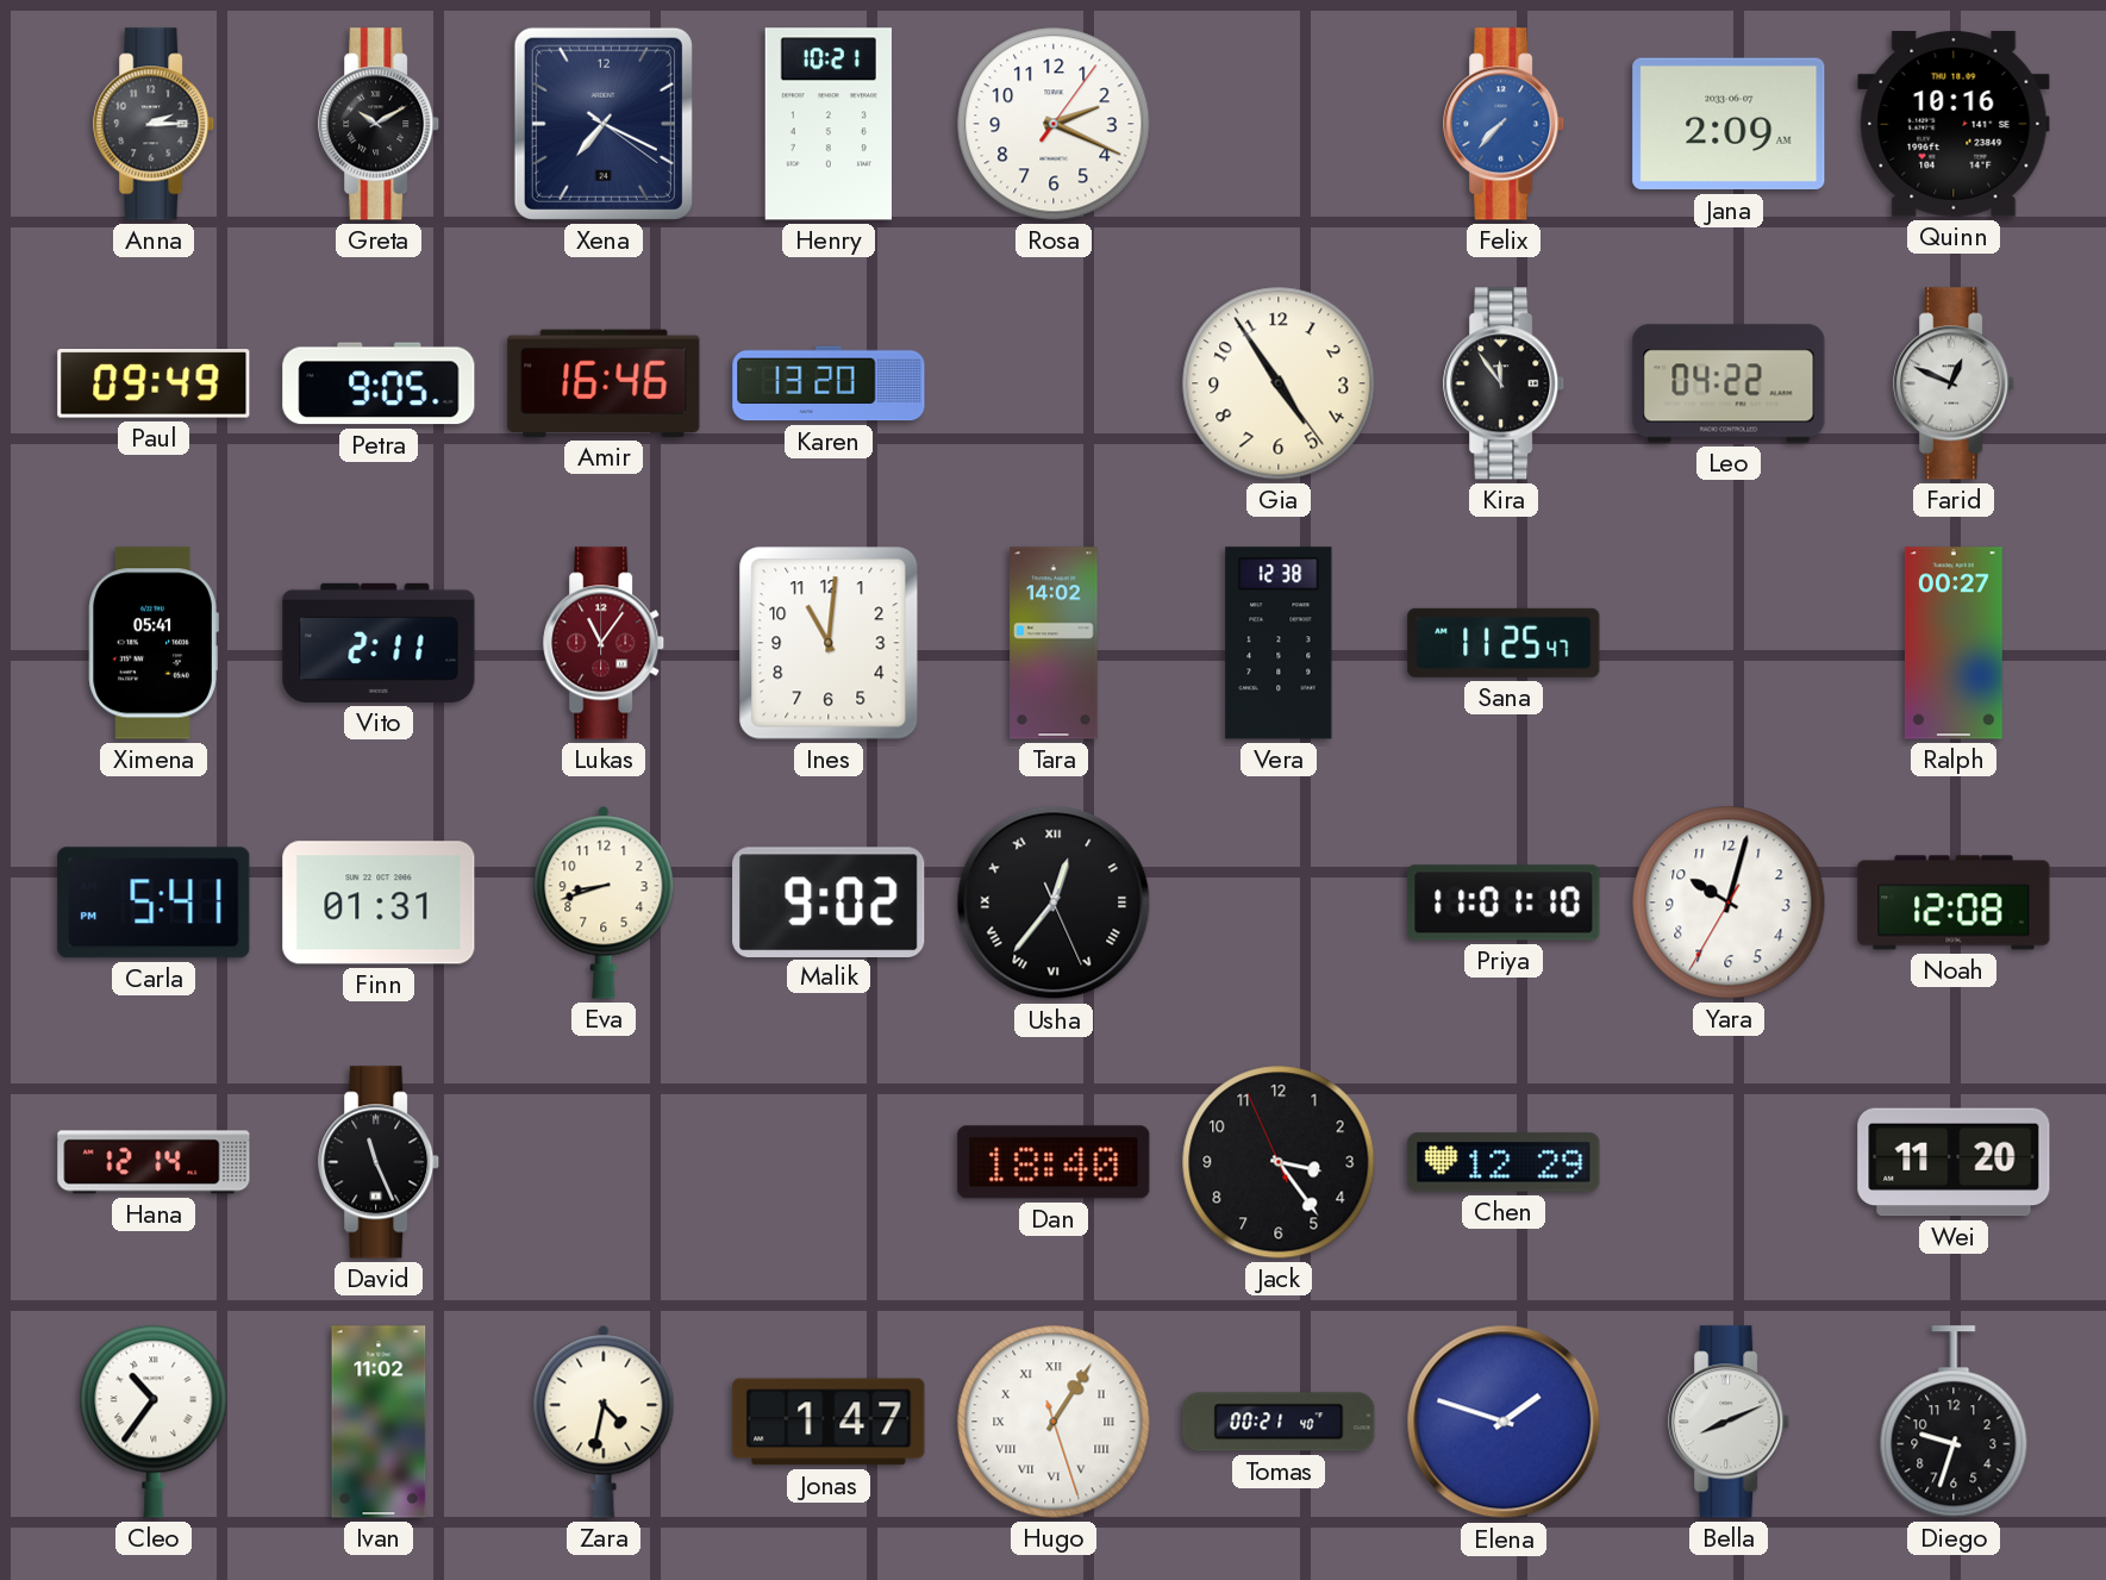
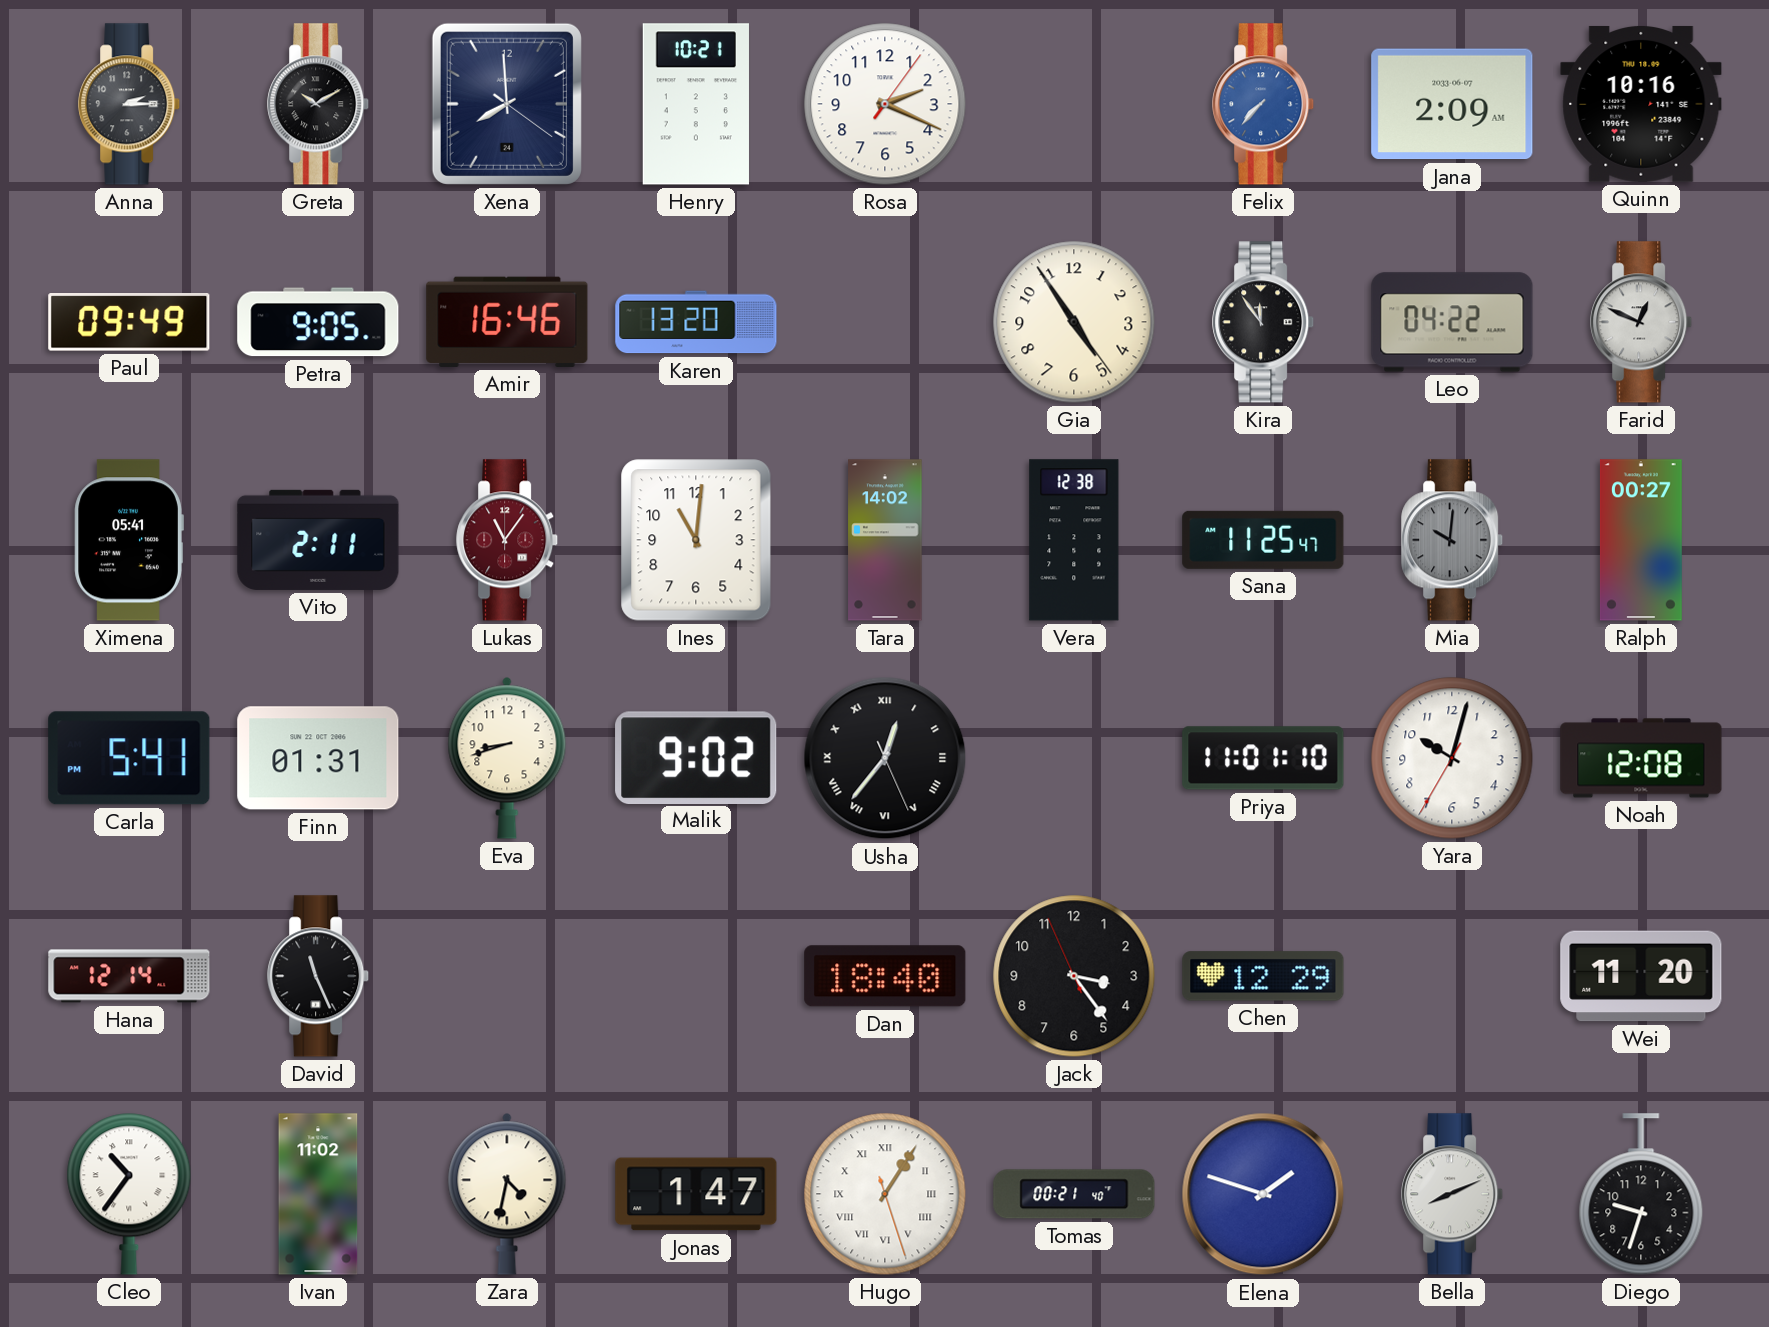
Xena: 7:19 -> 7:59
Mia: none -> 10:01
